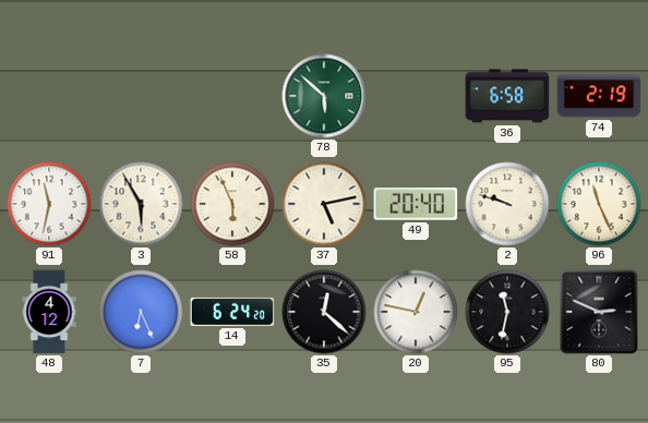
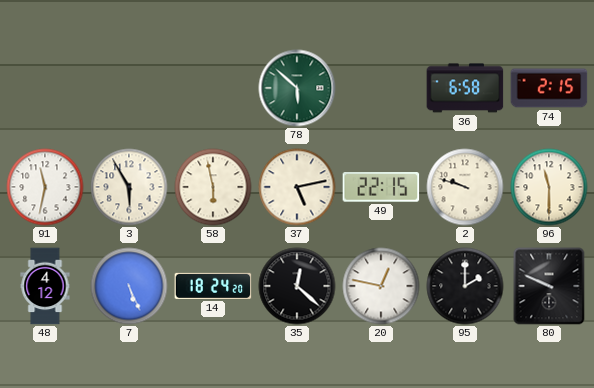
74: 2:19 -> 2:15
58: 5:56 -> 5:58
49: 20:40 -> 22:15
96: 11:26 -> 11:30
7: 6:26 -> 5:26
14: 6:24 -> 18:24
95: 11:32 -> 2:00
80: 2:49 -> 9:49
